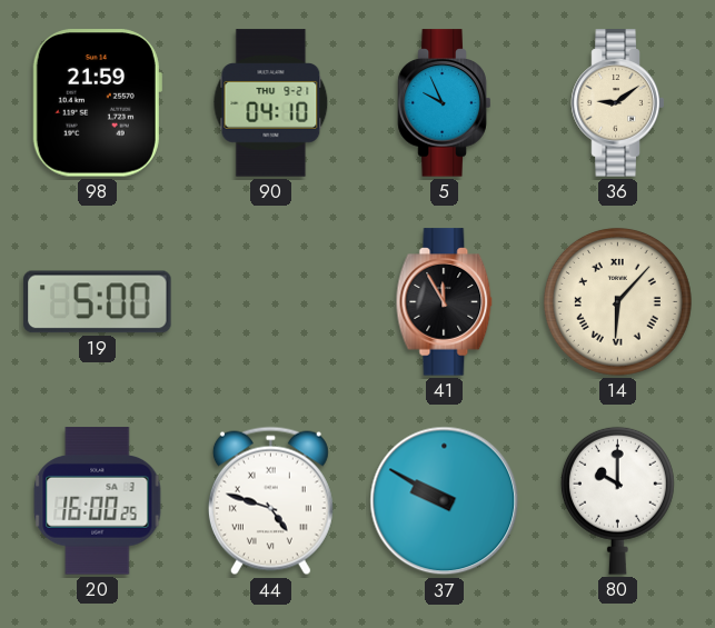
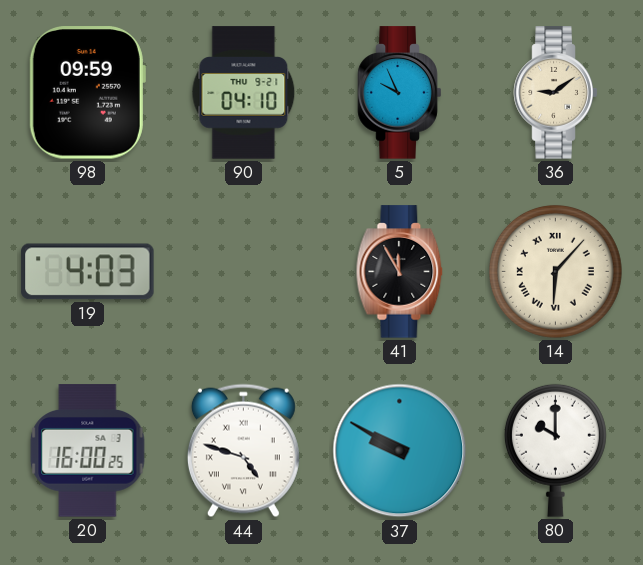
98: 21:59 -> 09:59
19: 5:00 -> 4:03
